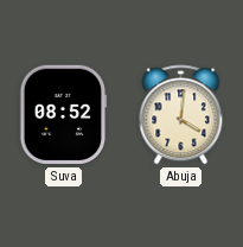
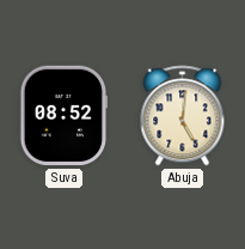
Abuja: 4:01 -> 5:01
